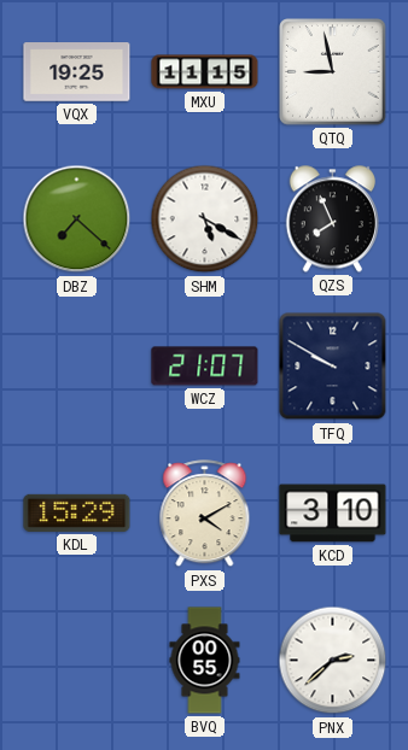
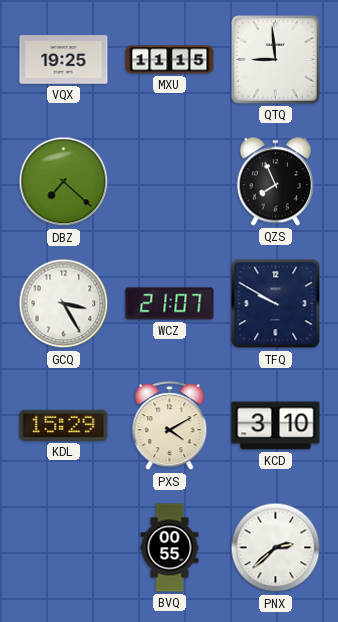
QTQ: 8:58 -> 8:59
SHM: 5:20 -> none
GCQ: none -> 3:25
